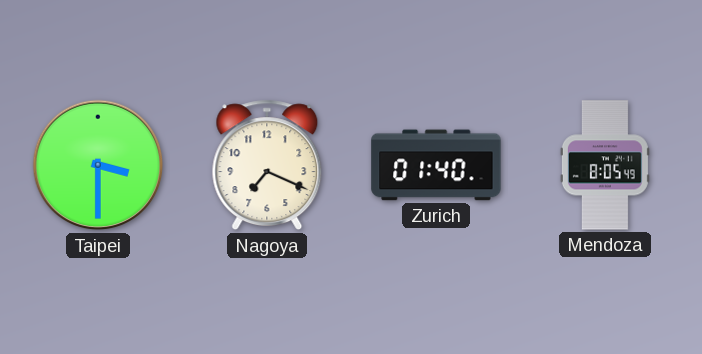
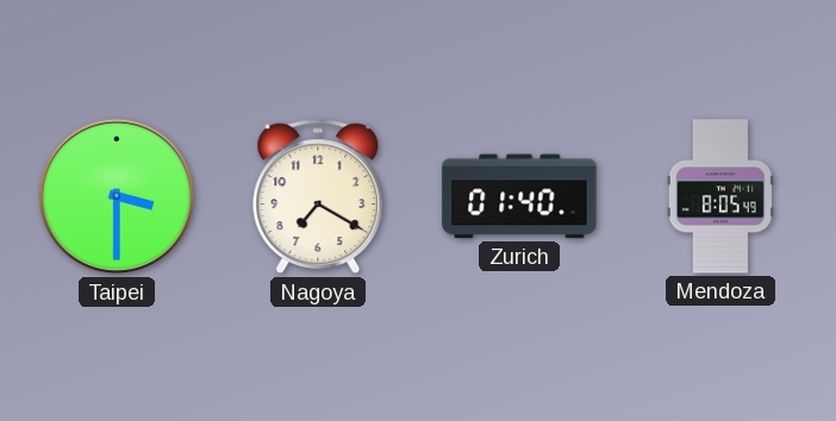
Nagoya: 7:19 -> 7:20
